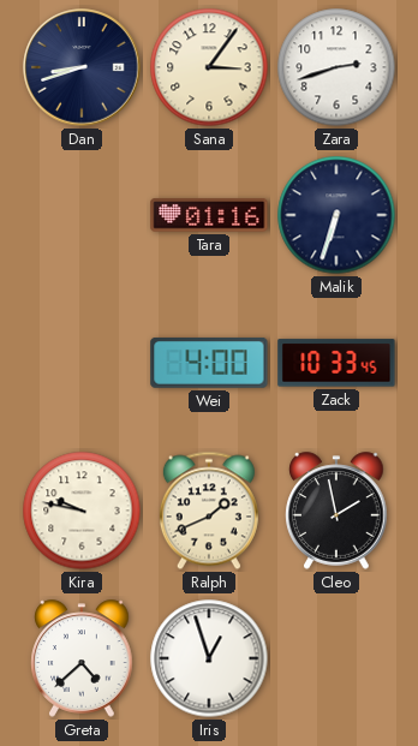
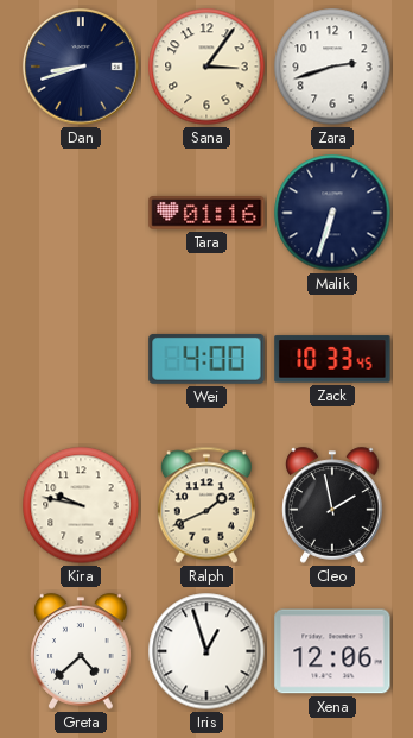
Xena: none -> 12:06
